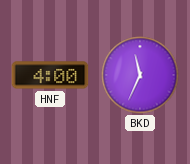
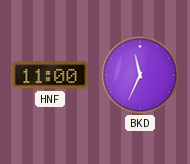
HNF: 4:00 -> 11:00
